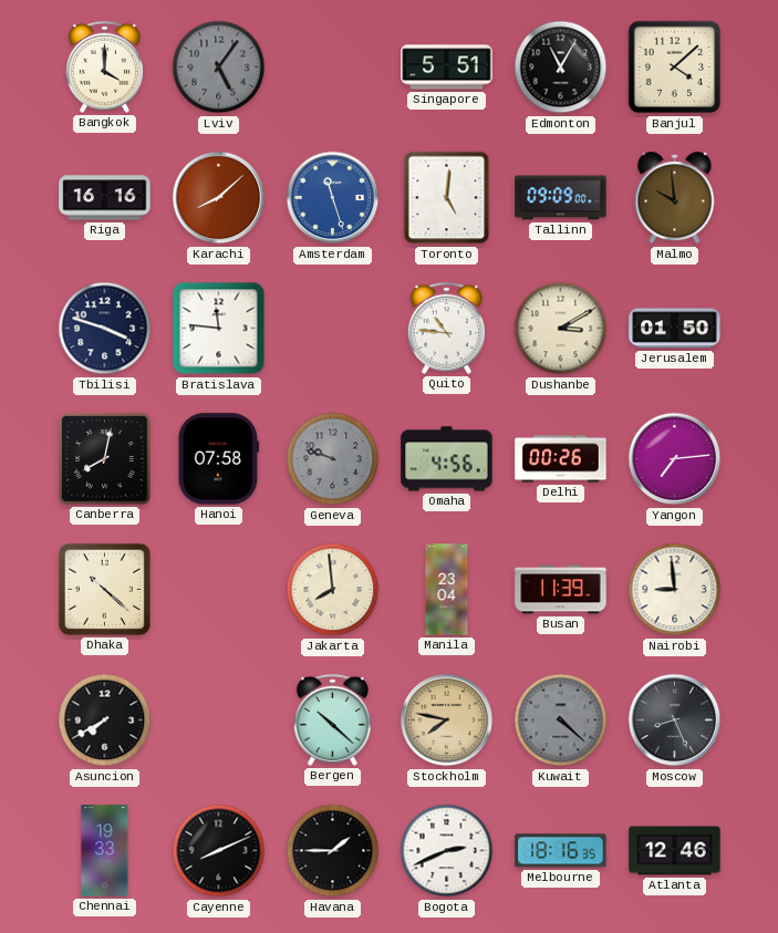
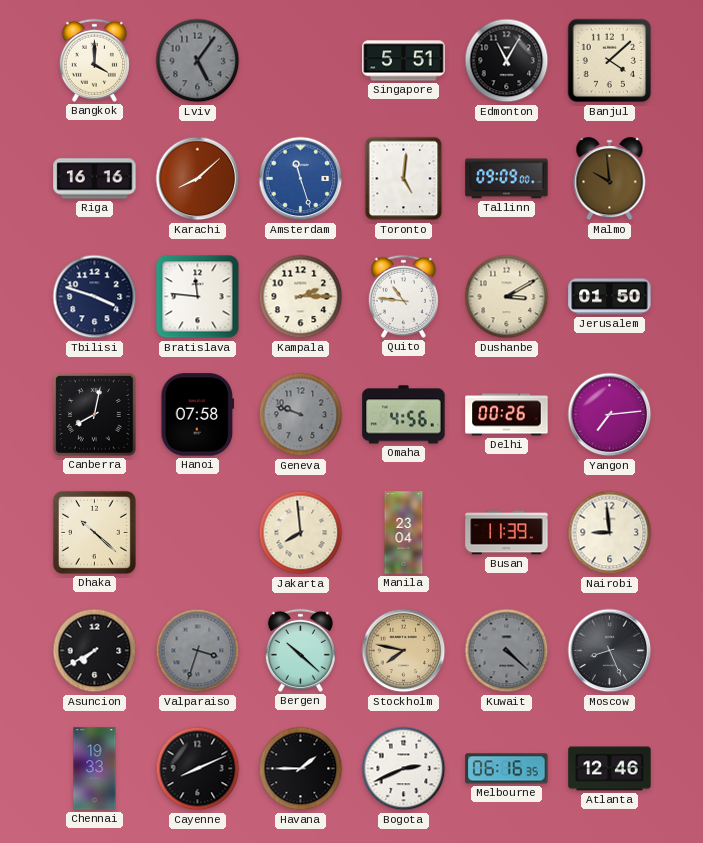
Kampala: none -> 2:15
Valparaiso: none -> 3:33
Melbourne: 18:16 -> 06:16
